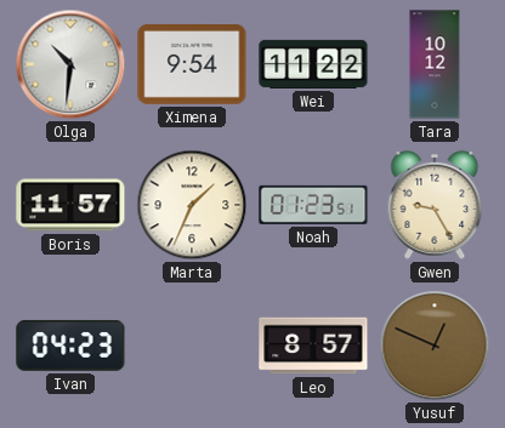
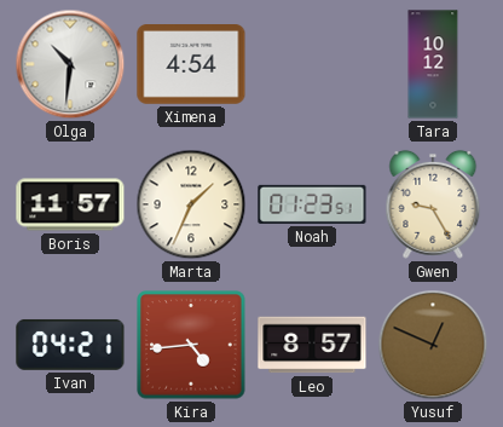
Ximena: 9:54 -> 4:54
Wei: 11:22 -> none
Ivan: 04:23 -> 04:21
Kira: none -> 4:44
